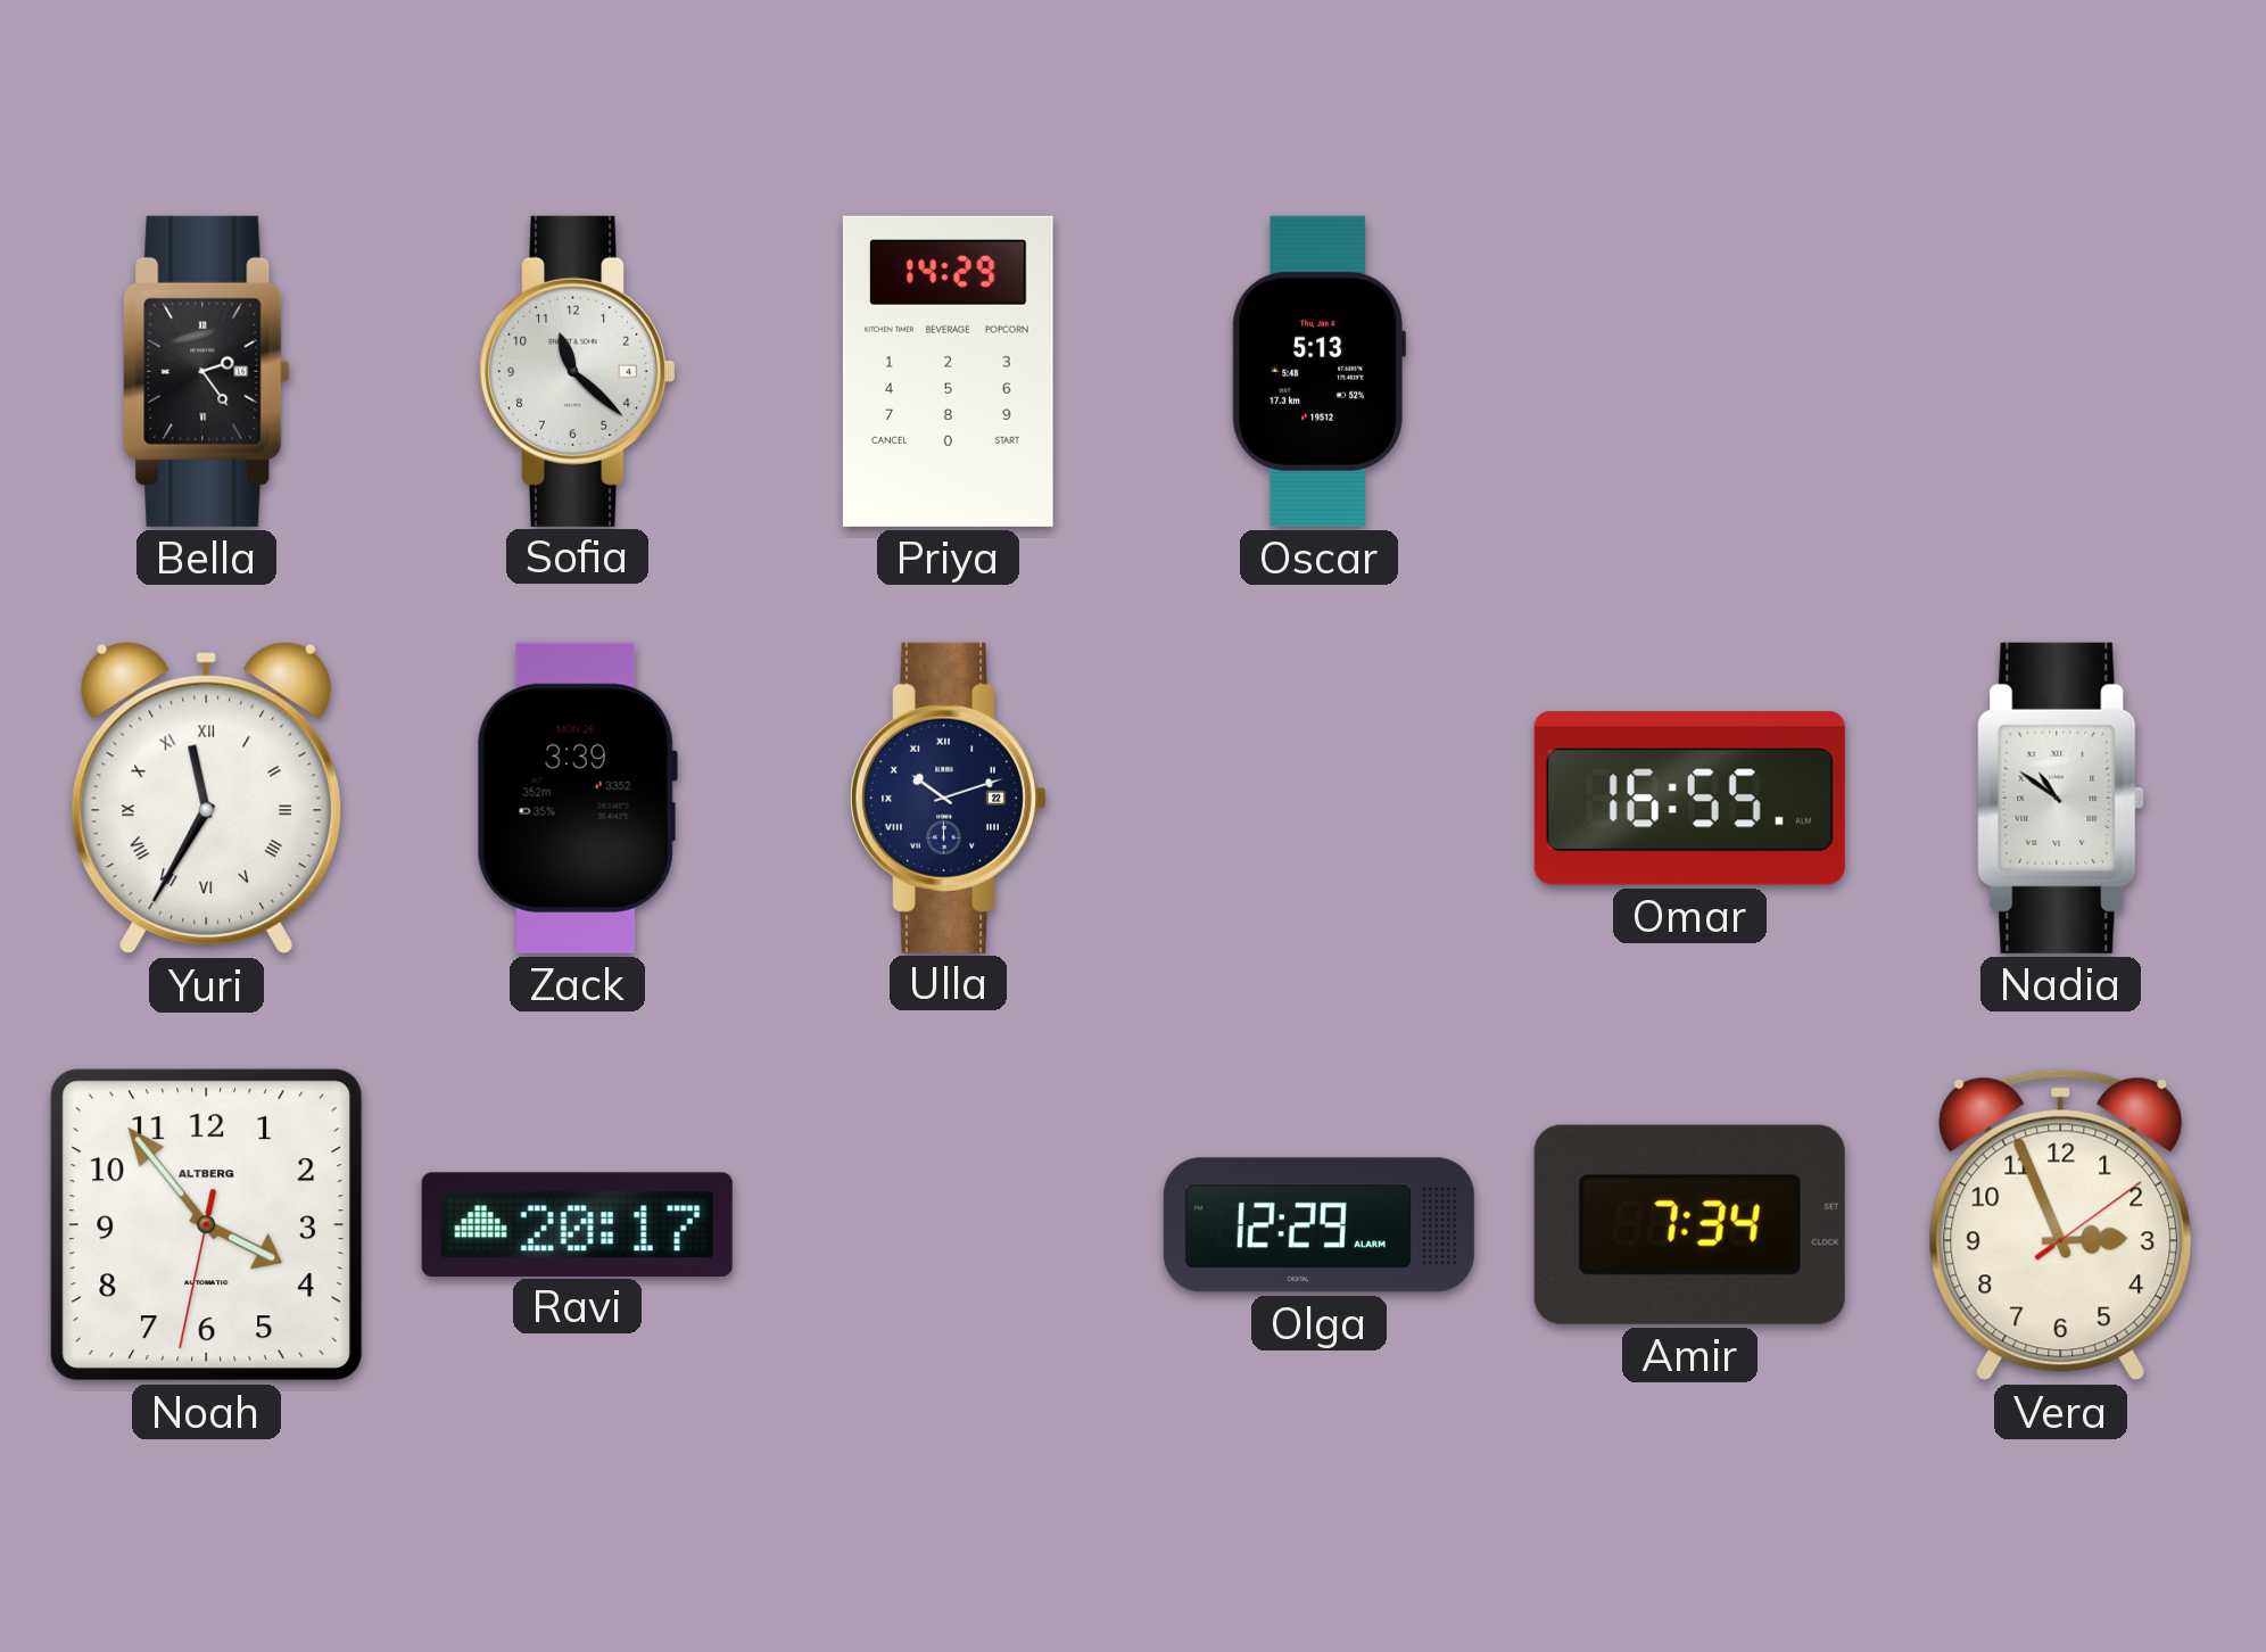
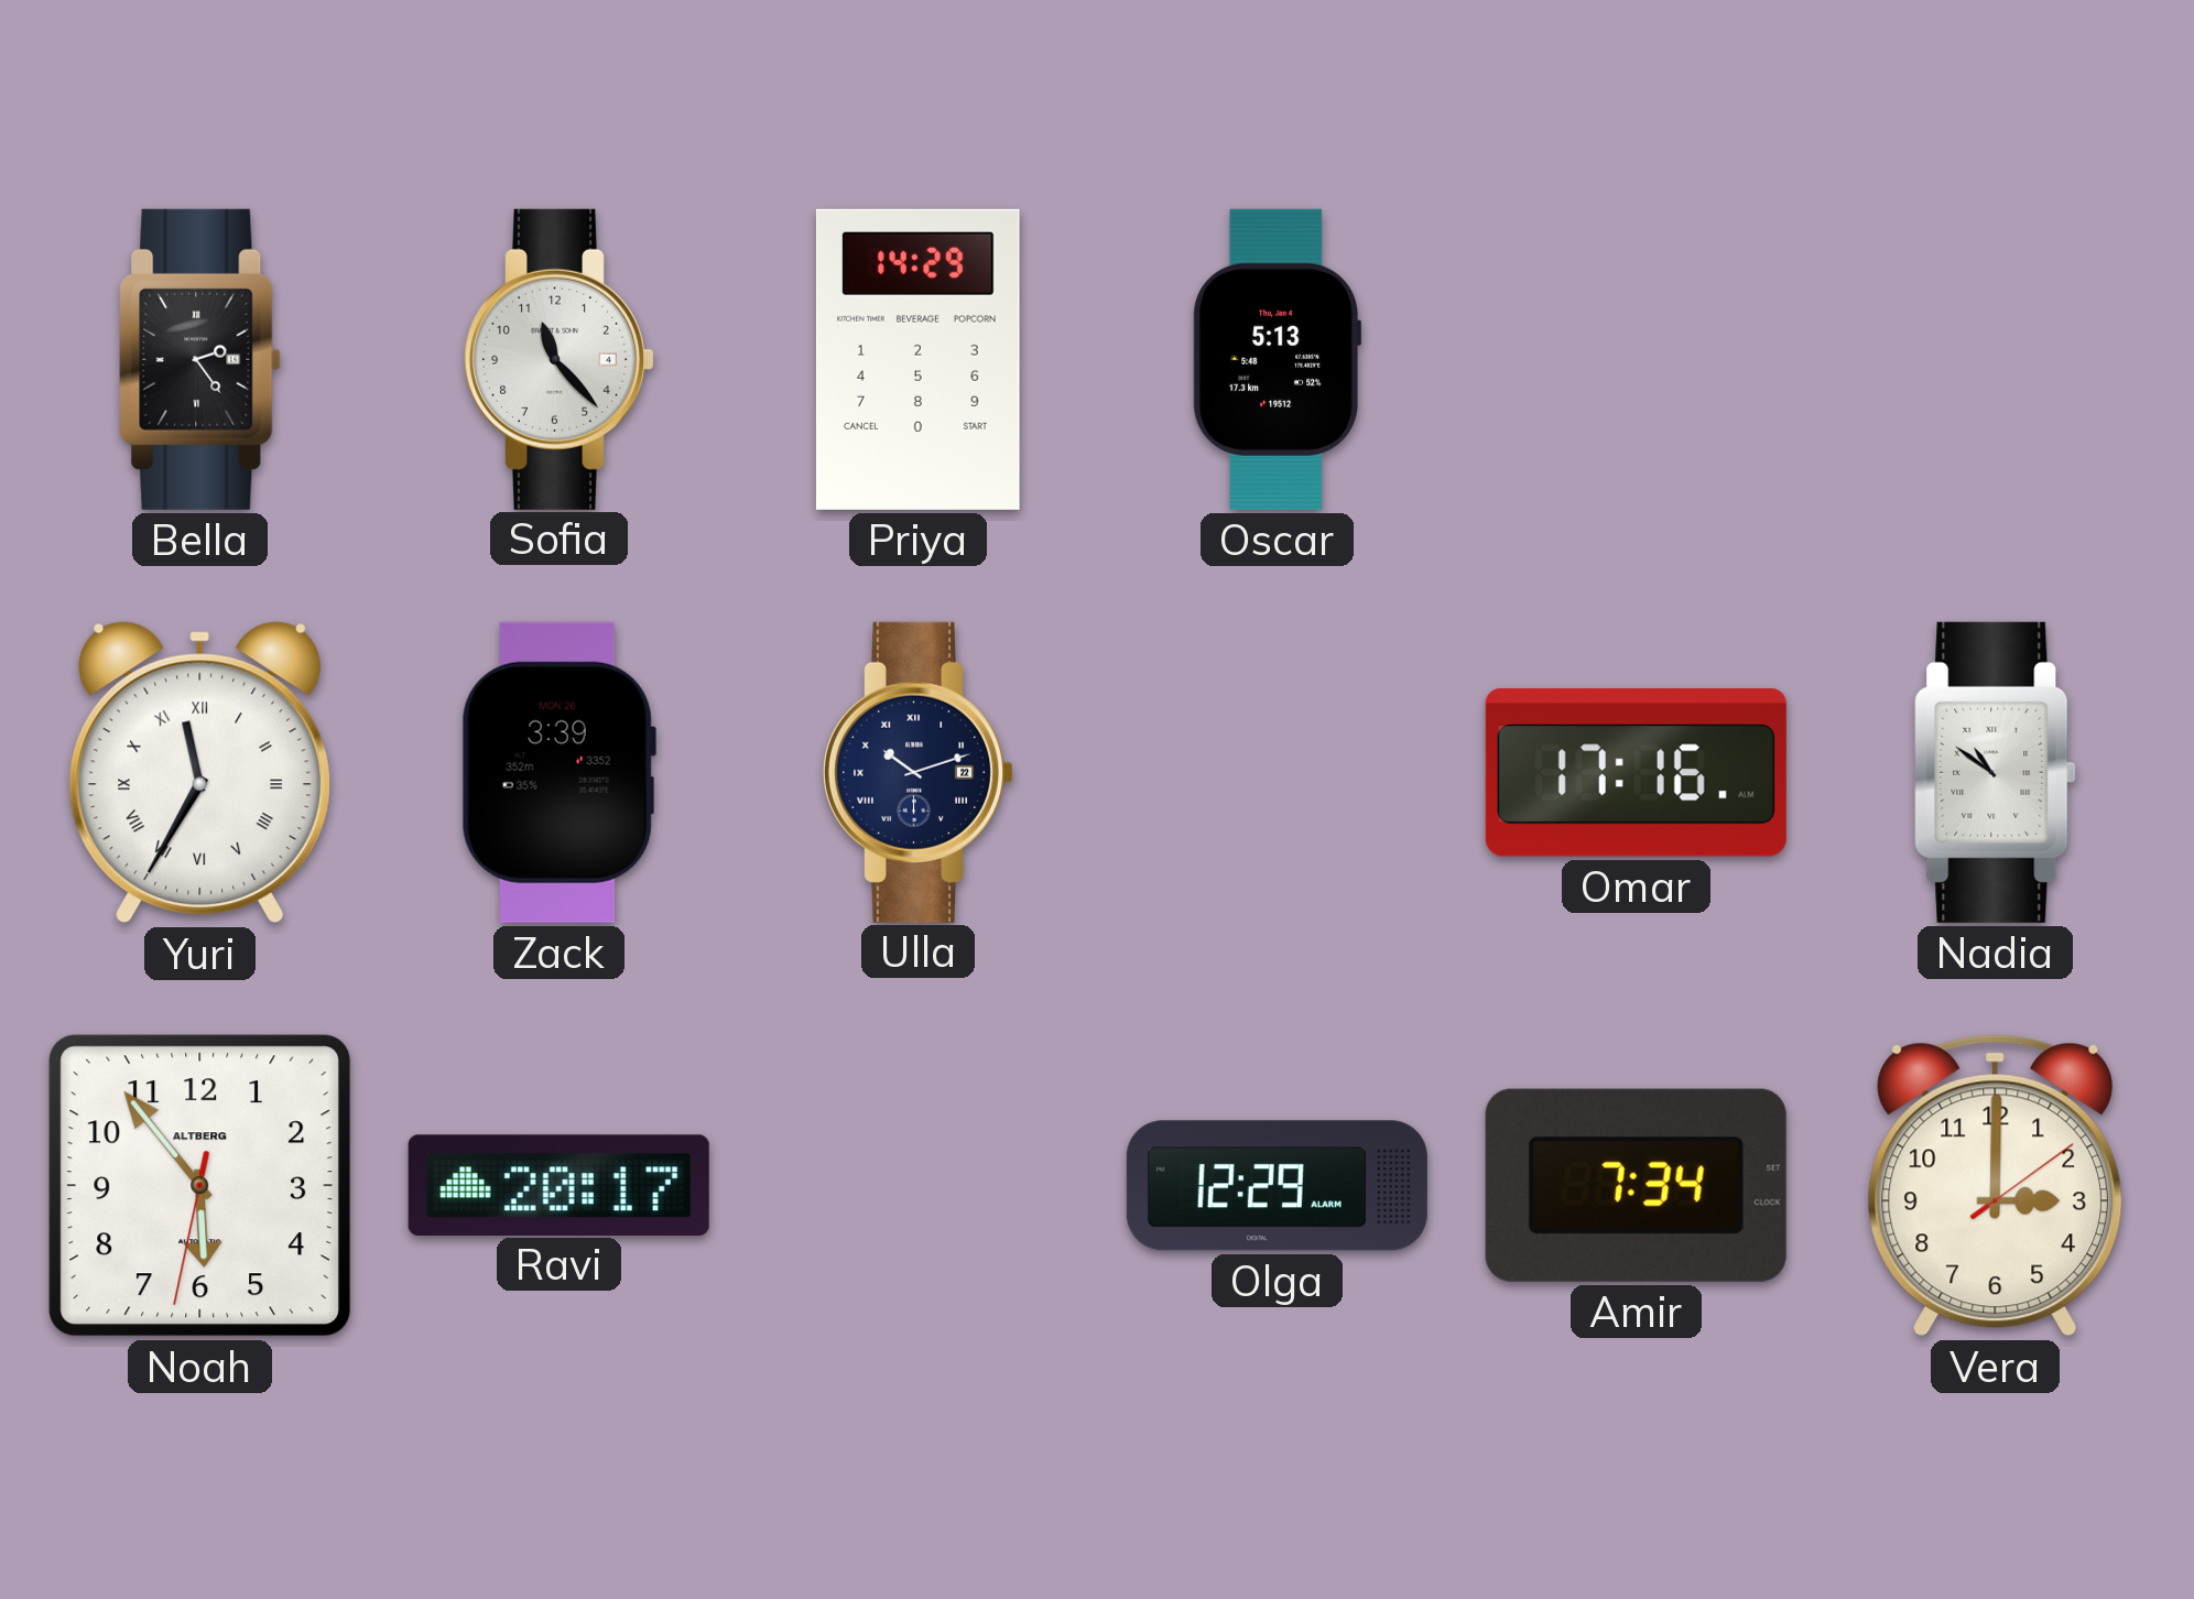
Sofia: 11:22 -> 11:23
Omar: 16:55 -> 17:16
Noah: 3:53 -> 5:53
Vera: 2:56 -> 3:00
